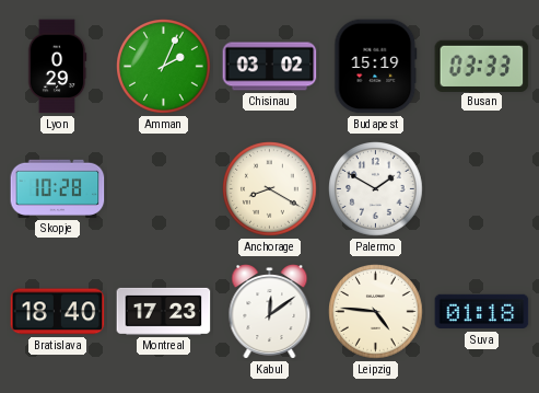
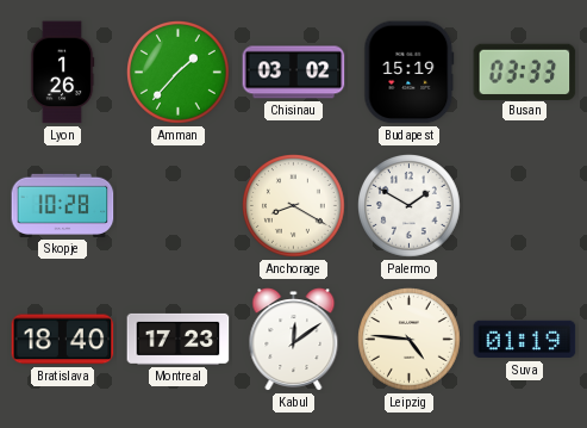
Lyon: 0:29 -> 1:26
Amman: 2:04 -> 1:37
Suva: 01:18 -> 01:19
